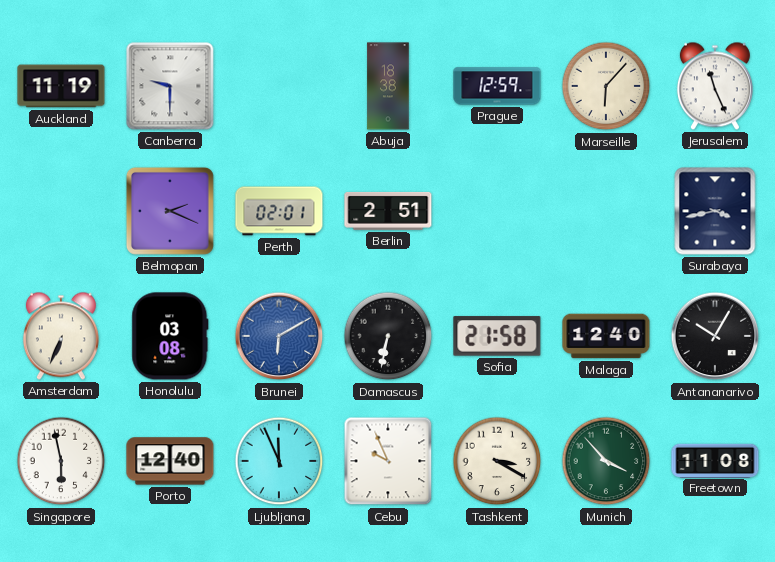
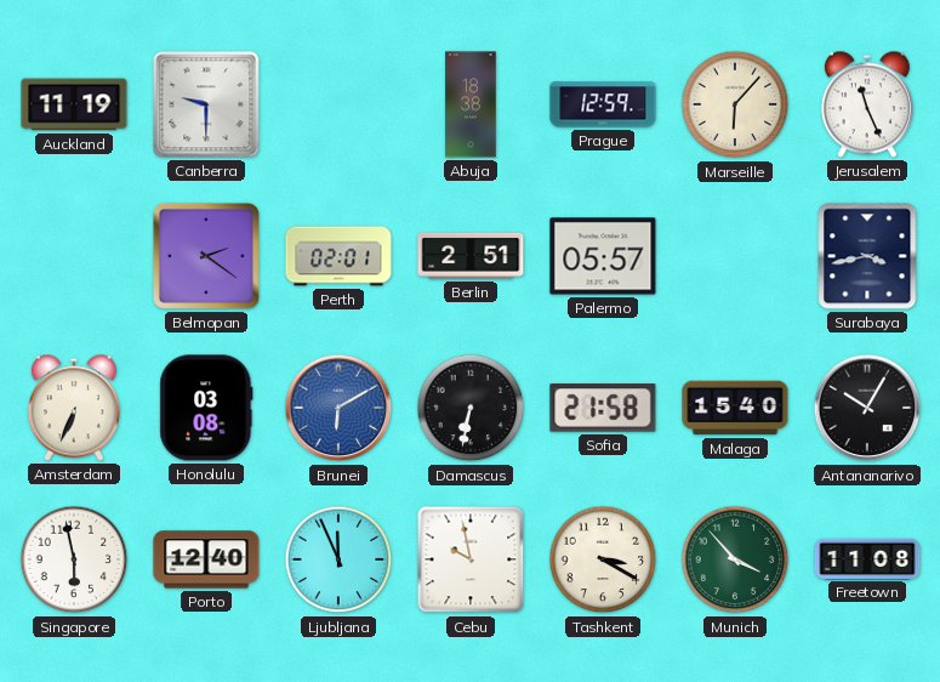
Belmopan: 2:19 -> 2:21
Palermo: none -> 05:57
Malaga: 12:40 -> 15:40
Cebu: 9:56 -> 9:58
